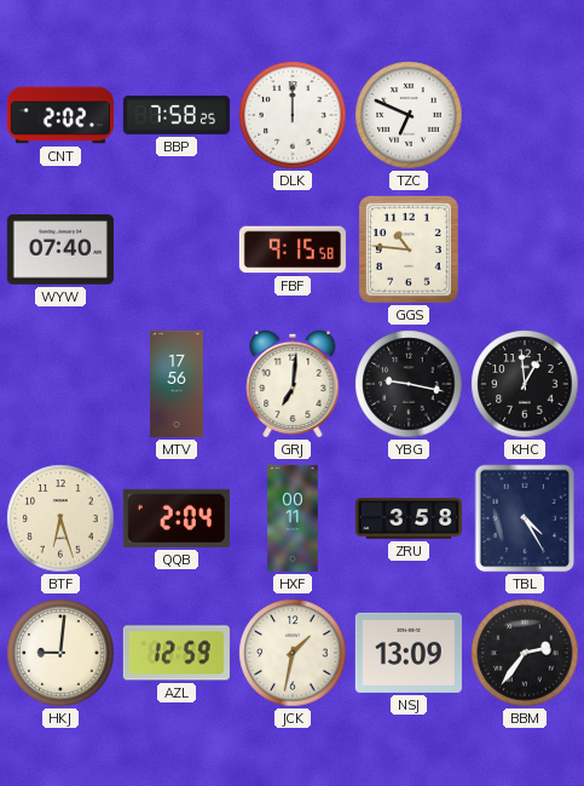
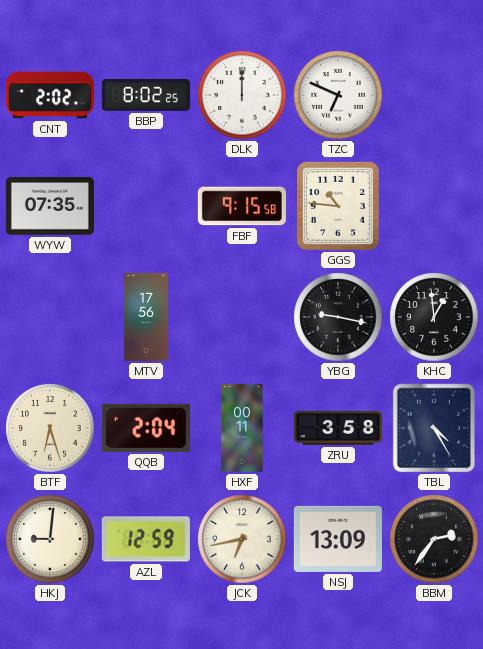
BBP: 7:58 -> 8:02
WYW: 07:40 -> 07:35
GRJ: 7:01 -> none
JCK: 1:32 -> 6:43
